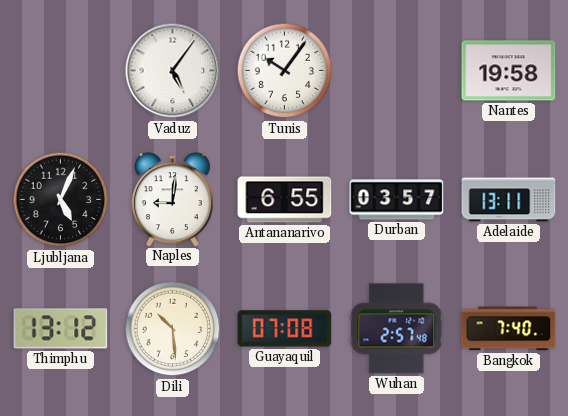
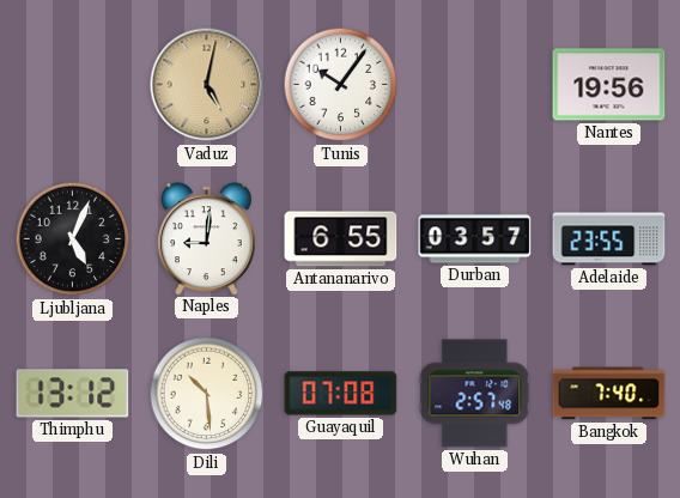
Vaduz: 5:06 -> 5:02
Vaduz dial: white -> champagne
Nantes: 19:58 -> 19:56
Adelaide: 13:11 -> 23:55
